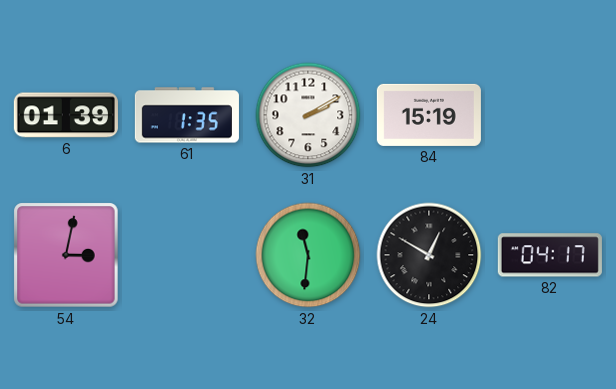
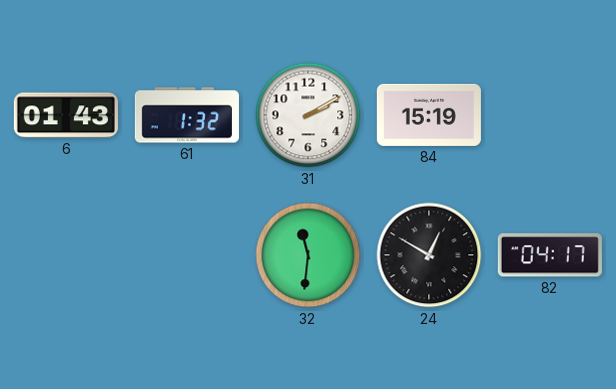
6: 01:39 -> 01:43
61: 1:35 -> 1:32
54: 3:02 -> none
